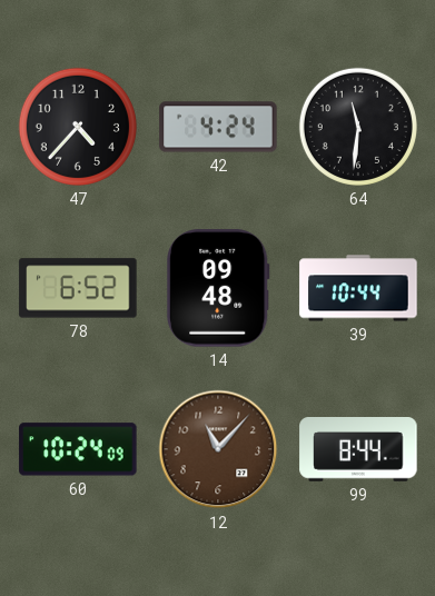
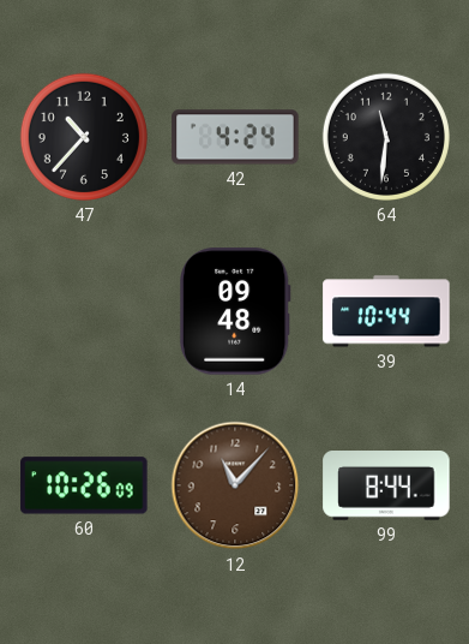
47: 4:37 -> 10:37
78: 6:52 -> none
60: 10:24 -> 10:26
